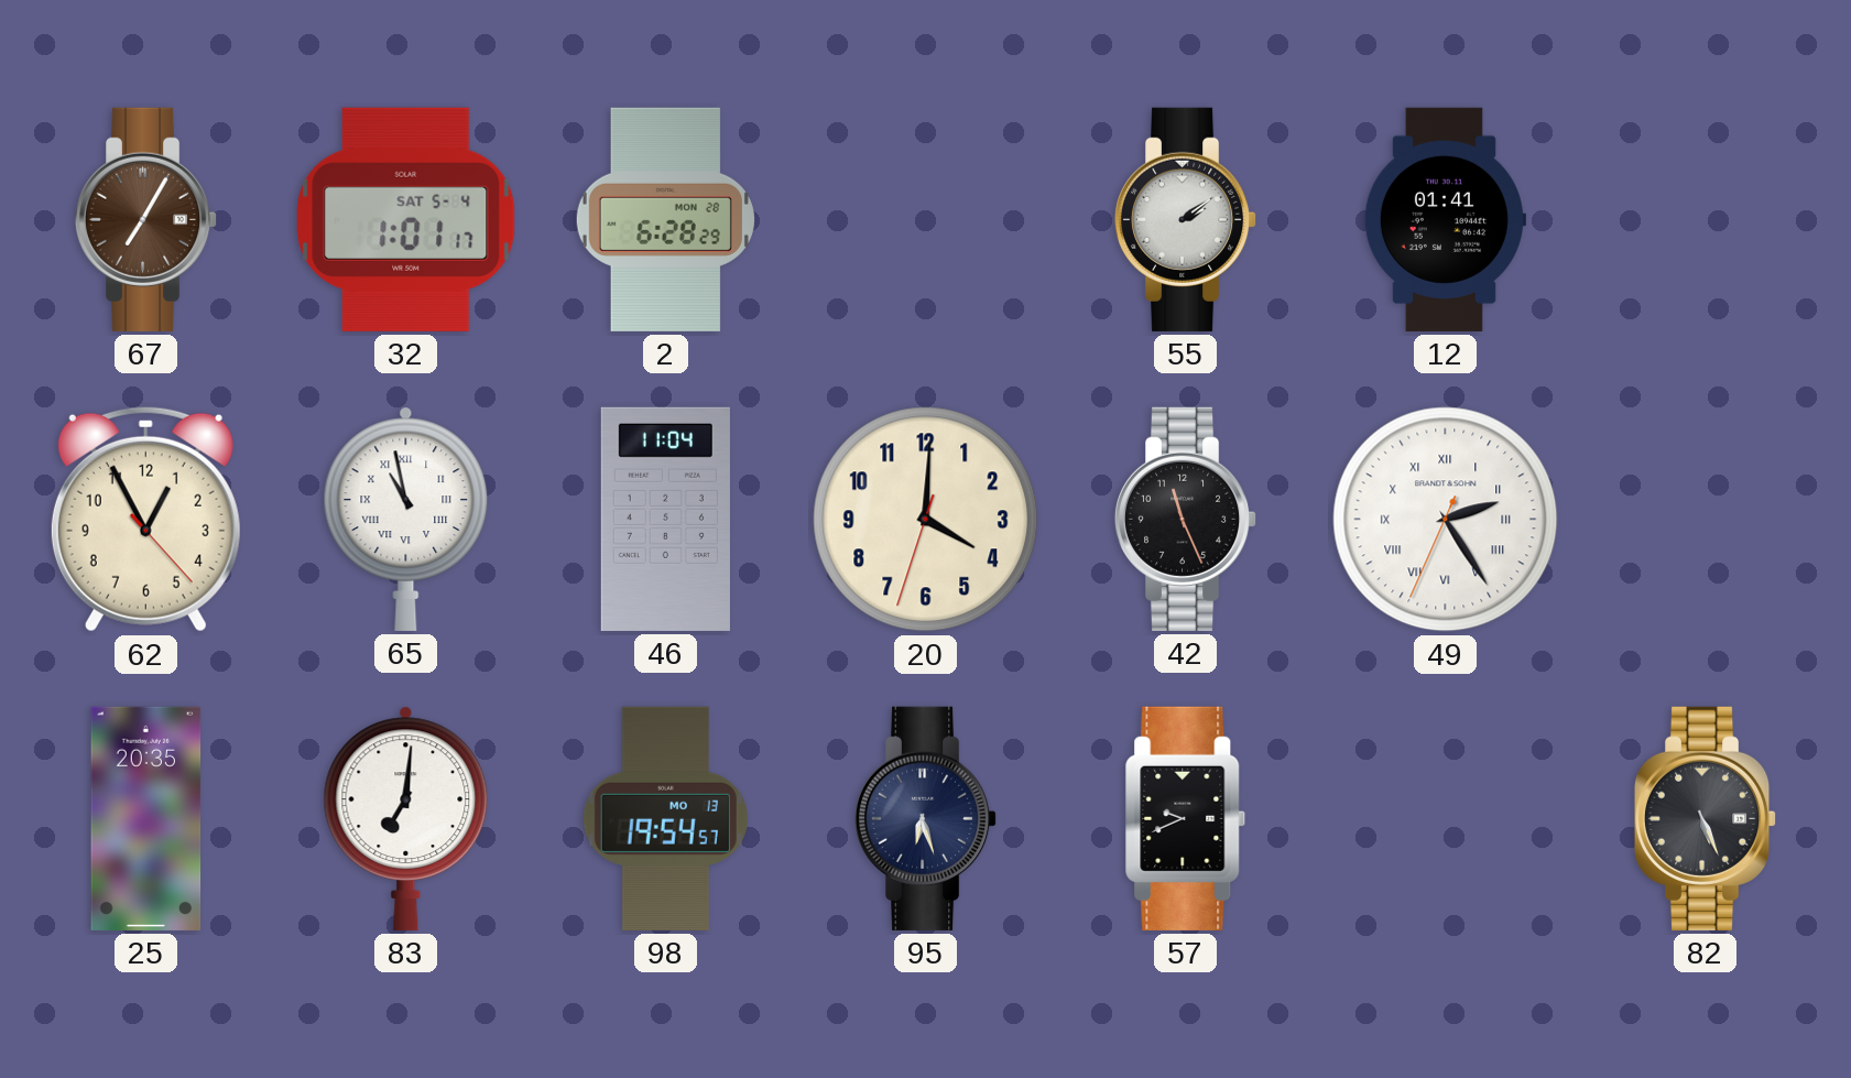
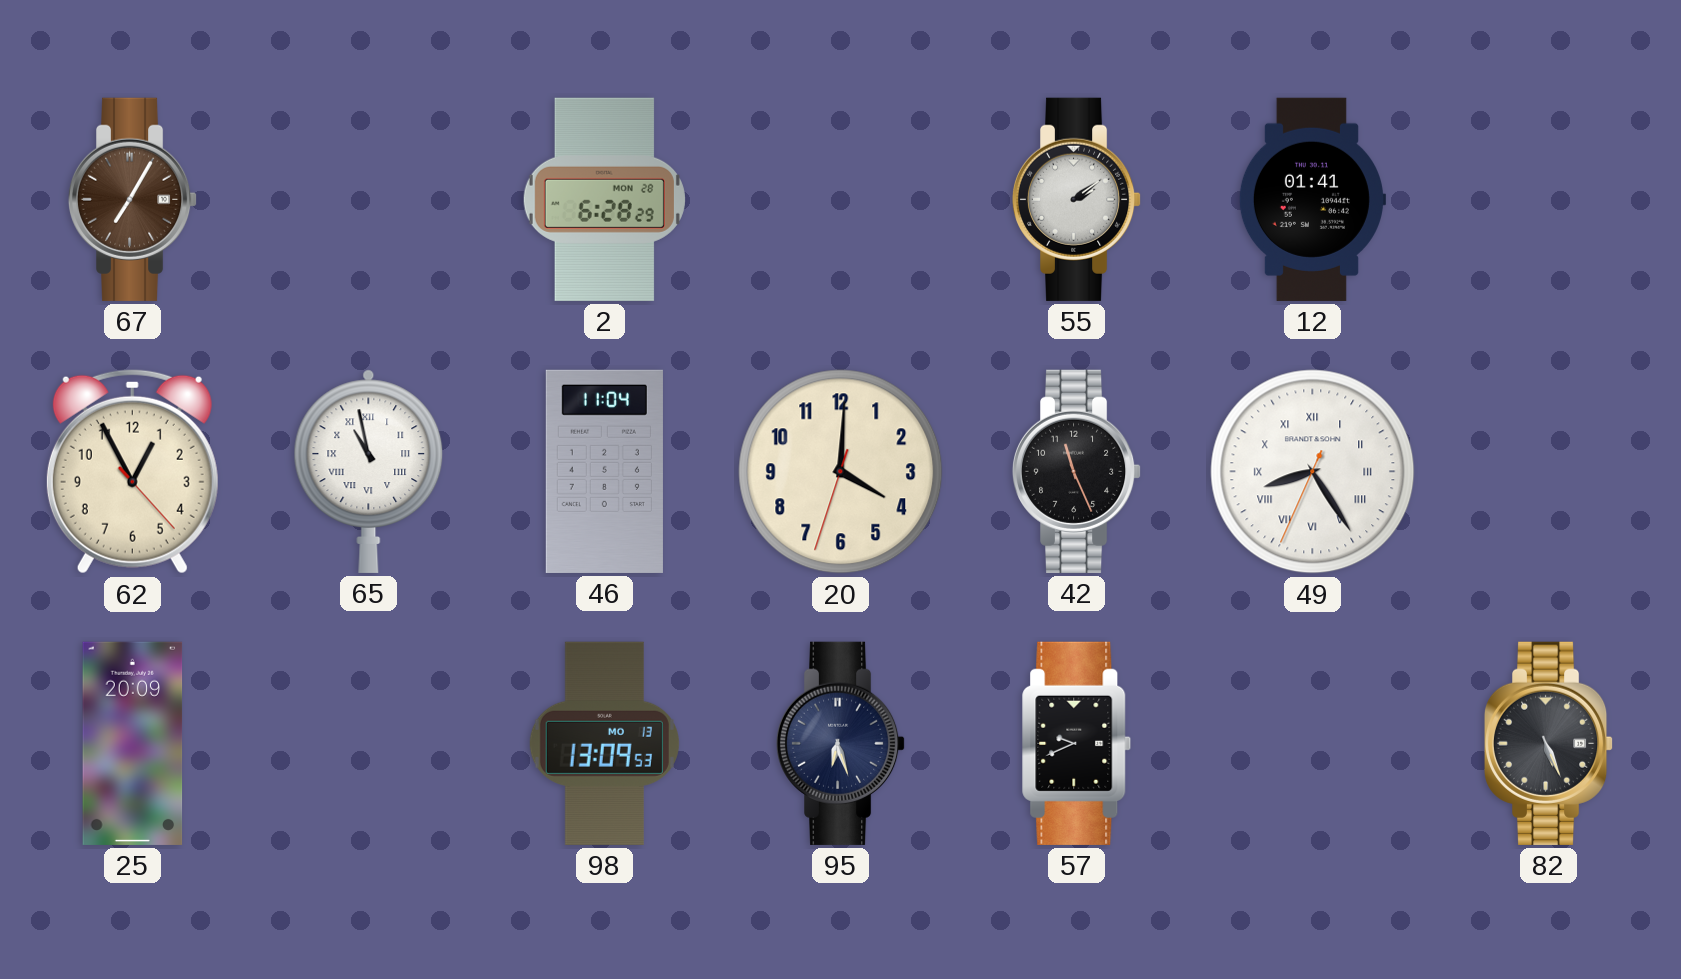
32: 1:01 -> none
49: 2:24 -> 8:24
25: 20:35 -> 20:09
83: 7:01 -> none
98: 19:54 -> 13:09
